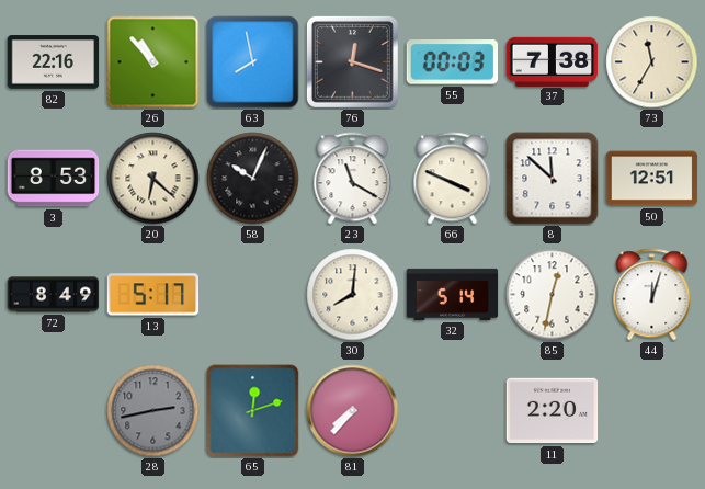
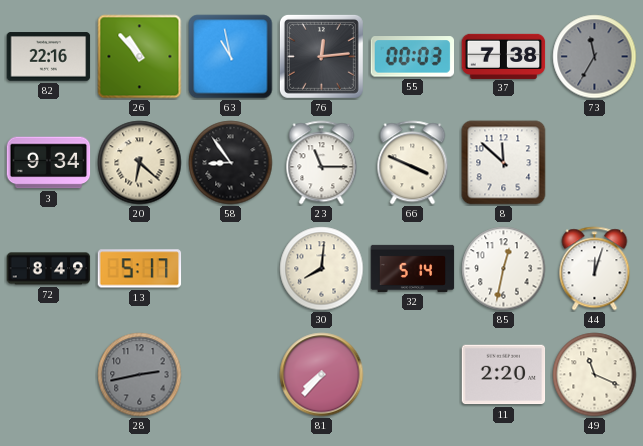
63: 7:58 -> 10:58
76: 12:18 -> 12:14
73 dial: cream -> grey
3: 8:53 -> 9:34
58: 10:04 -> 8:54
23: 11:20 -> 11:15
50: 12:51 -> none
65: 12:12 -> none
49: none -> 11:19
